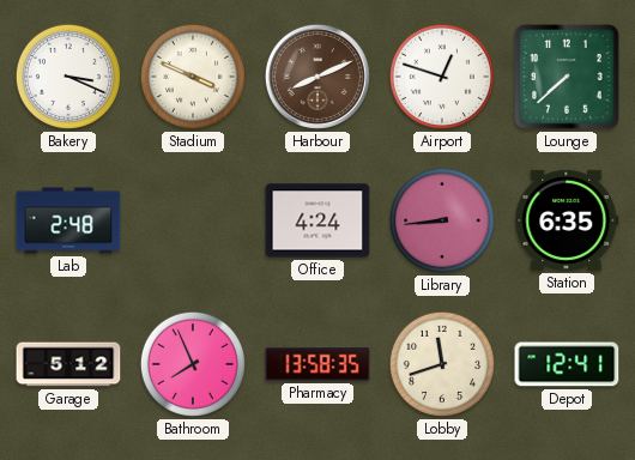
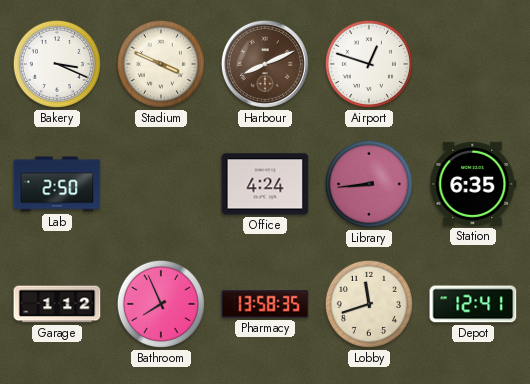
Lounge: 7:38 -> none
Lab: 2:48 -> 2:50
Garage: 5:12 -> 1:12
